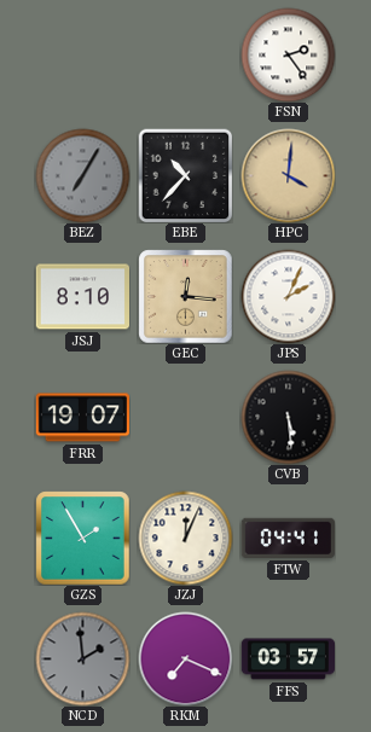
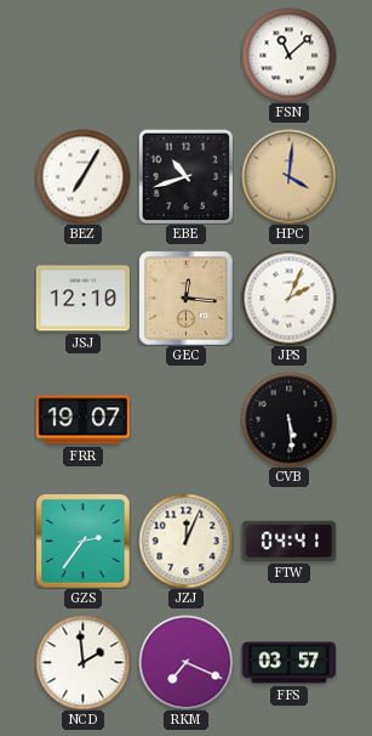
FSN: 2:24 -> 11:08
BEZ dial: grey -> white
EBE: 10:37 -> 10:42
JSJ: 8:10 -> 12:10
GZS: 1:55 -> 2:36
NCD dial: grey -> white
